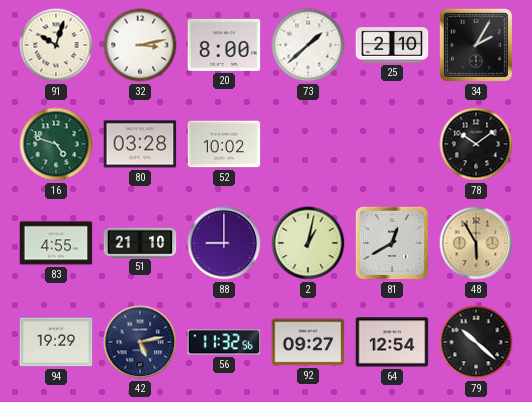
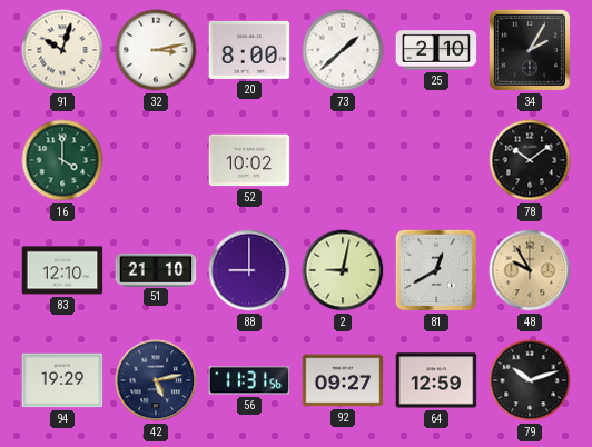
16: 4:48 -> 4:00
80: 03:28 -> none
83: 4:55 -> 12:10
2: 1:02 -> 9:02
48: 5:55 -> 9:55
56: 11:32 -> 11:31
64: 12:54 -> 12:59
79: 10:22 -> 10:12
